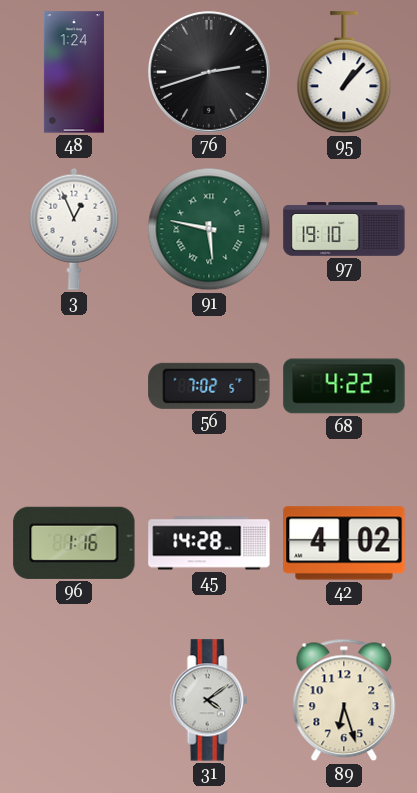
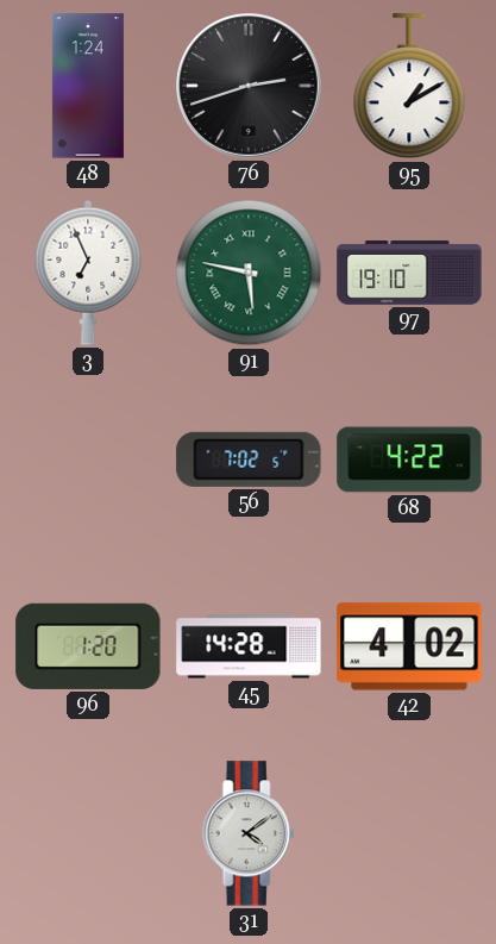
95: 1:07 -> 1:10
3: 12:56 -> 6:56
96: 1:16 -> 1:20
89: 6:27 -> none
